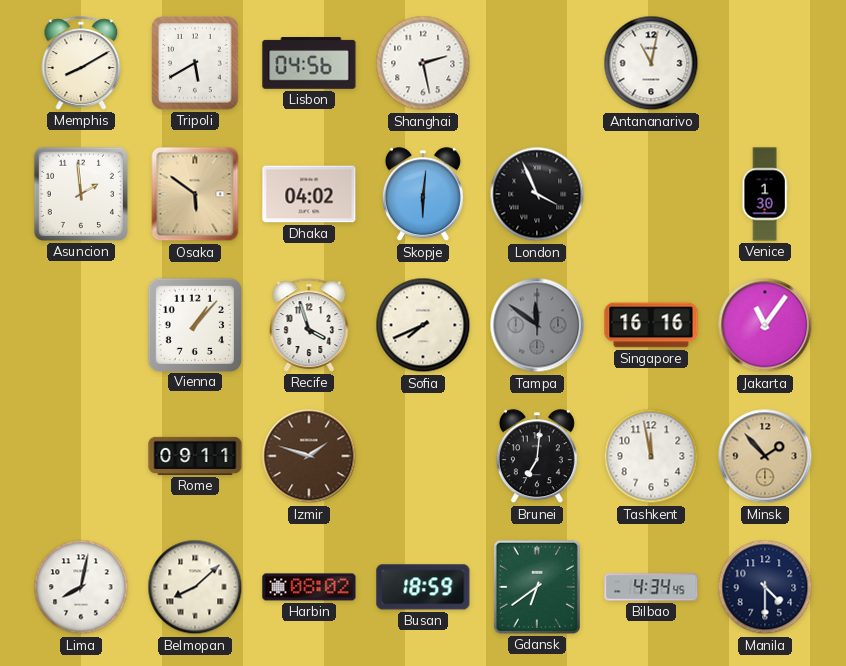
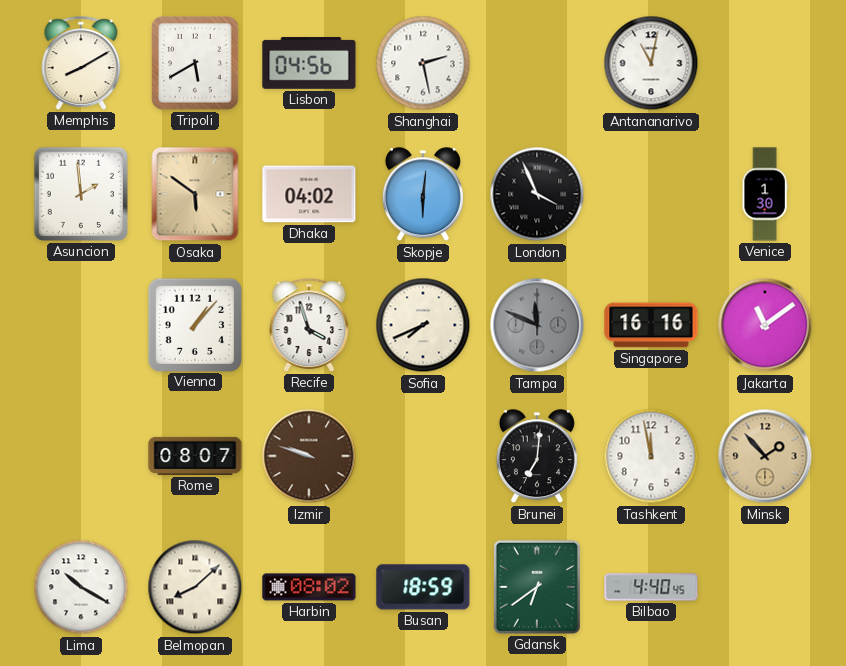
Tampa: 11:51 -> 11:49
Jakarta: 11:06 -> 11:09
Rome: 09:11 -> 08:07
Izmir: 1:48 -> 9:48
Lima: 8:02 -> 10:20
Bilbao: 4:34 -> 4:40
Manila: 4:30 -> none
